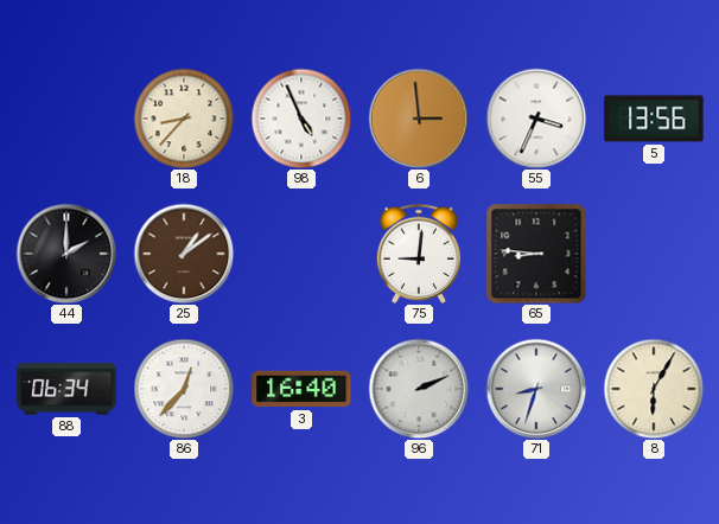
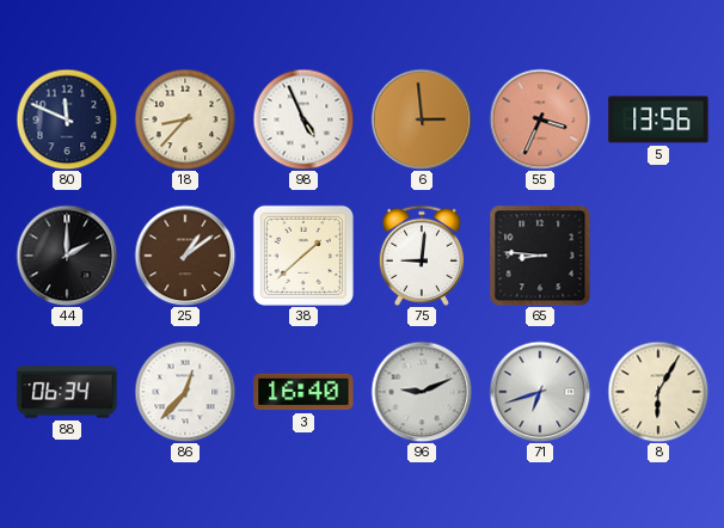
80: none -> 11:49
55 dial: white -> salmon
38: none -> 1:38
96: 2:11 -> 9:11
71: 8:33 -> 6:42
